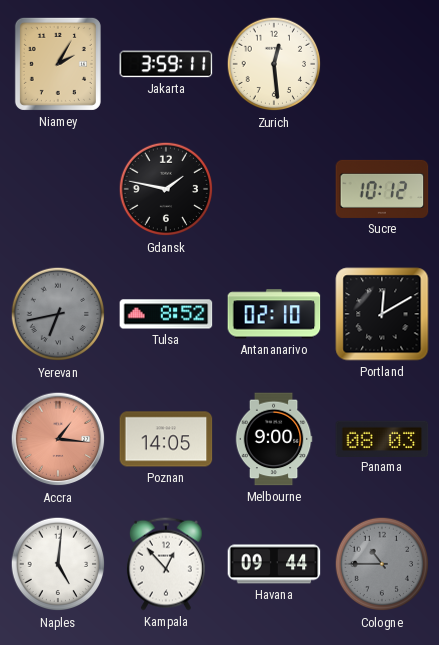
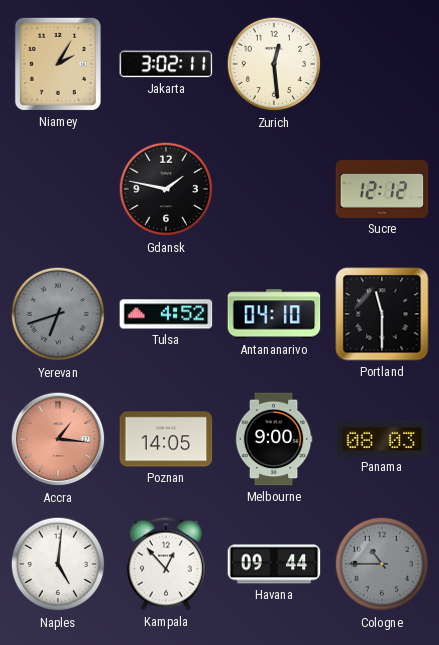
Jakarta: 3:59 -> 3:02
Sucre: 10:12 -> 12:12
Yerevan: 6:43 -> 6:42
Tulsa: 8:52 -> 4:52
Antananarivo: 02:10 -> 04:10
Portland: 12:10 -> 11:30
